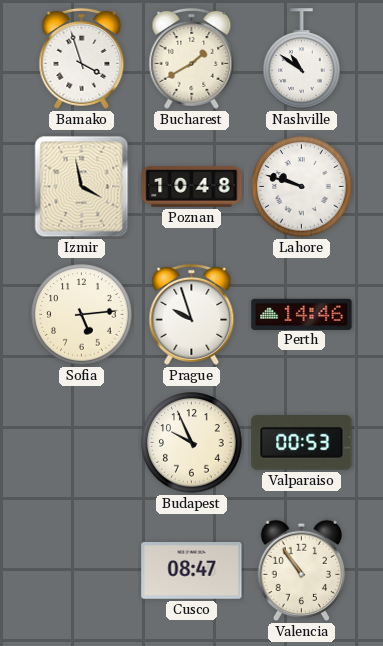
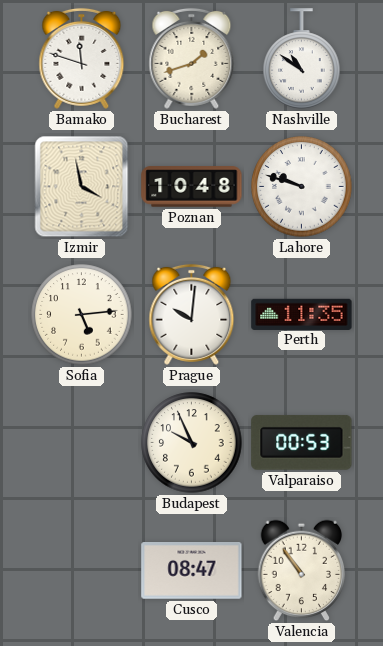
Bamako: 3:57 -> 11:48
Bucharest: 1:40 -> 1:42
Prague: 9:57 -> 10:01
Perth: 14:46 -> 11:35
